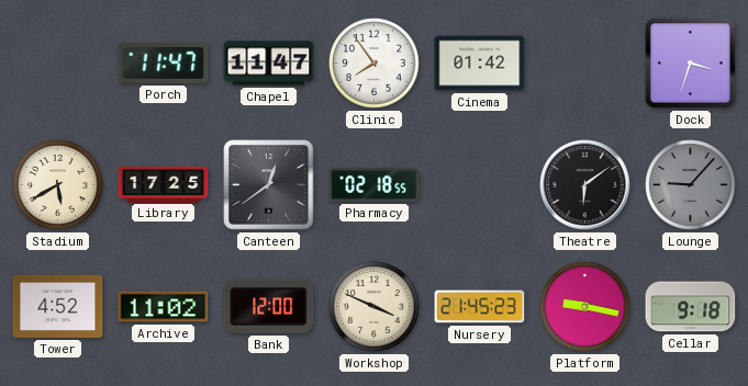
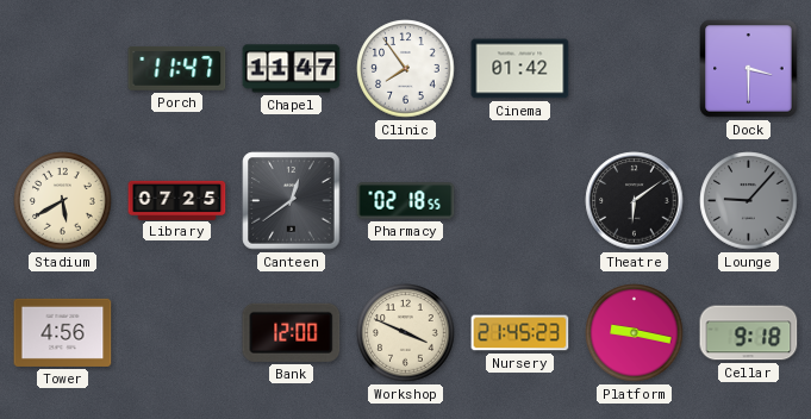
Dock: 3:33 -> 3:30
Library: 17:25 -> 07:25
Tower: 4:52 -> 4:56
Archive: 11:02 -> none
